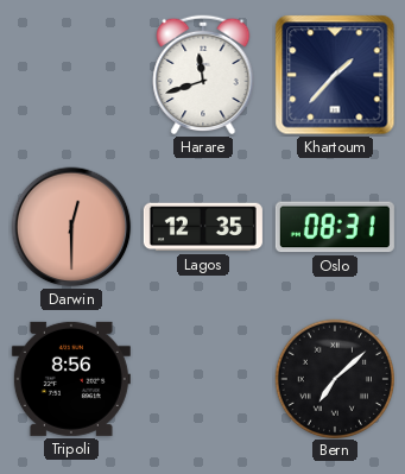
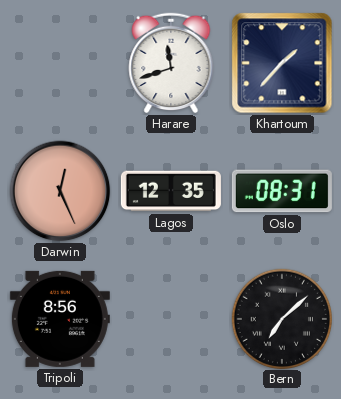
Darwin: 12:30 -> 12:26
